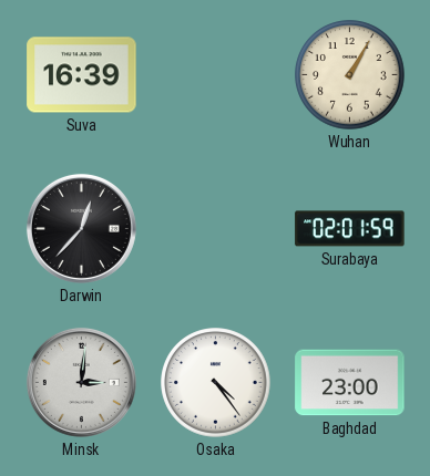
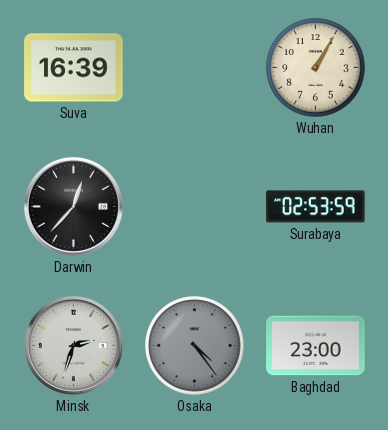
Surabaya: 02:01 -> 02:53
Minsk: 3:01 -> 2:33
Osaka dial: white -> grey
